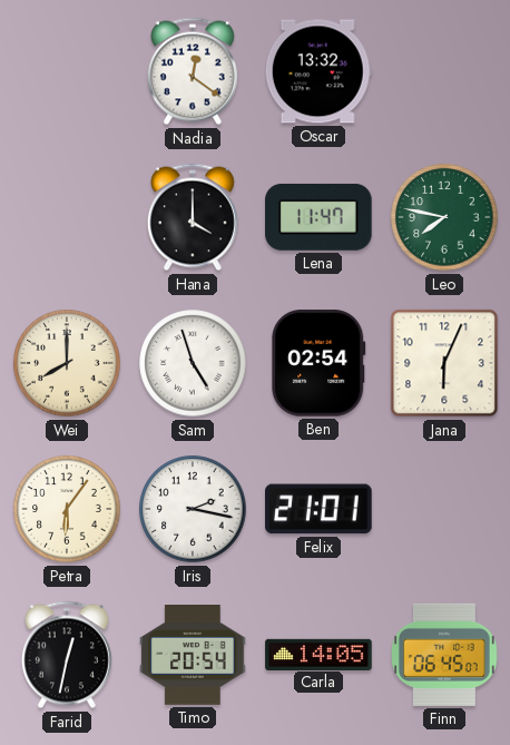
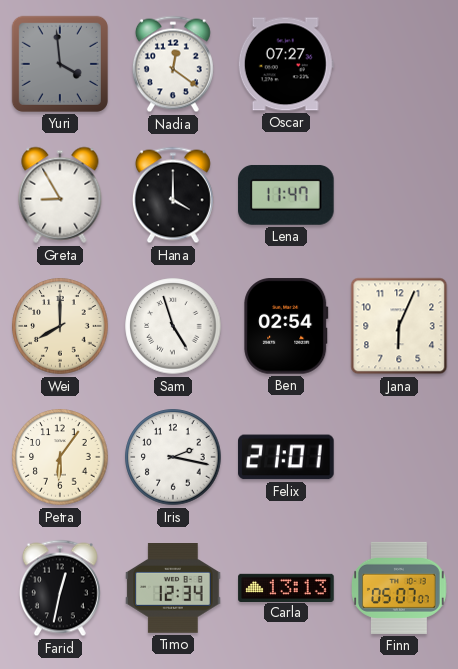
Yuri: none -> 3:59
Oscar: 13:32 -> 07:27
Greta: none -> 8:55
Leo: 7:47 -> none
Timo: 20:54 -> 12:34
Carla: 14:05 -> 13:13
Finn: 06:45 -> 05:07
